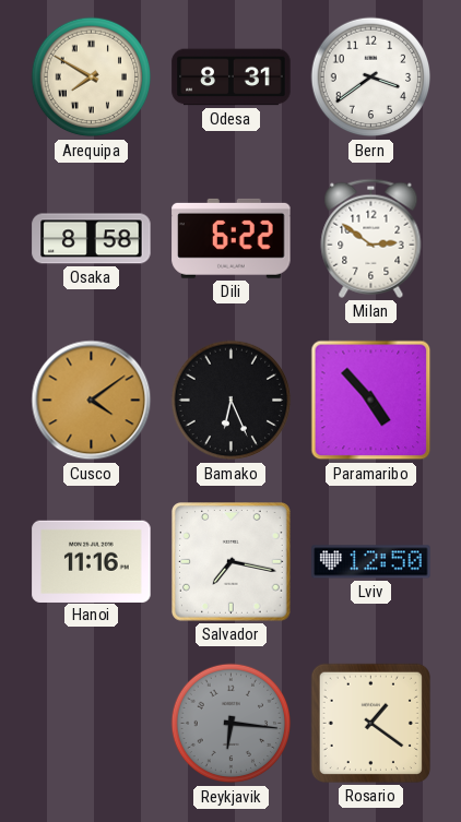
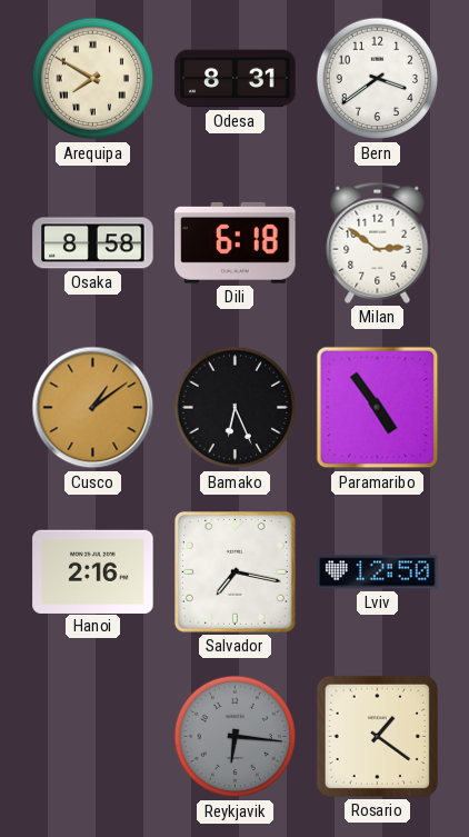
Dili: 6:22 -> 6:18
Cusco: 4:09 -> 1:09
Paramaribo: 4:53 -> 4:54
Hanoi: 11:16 -> 2:16
